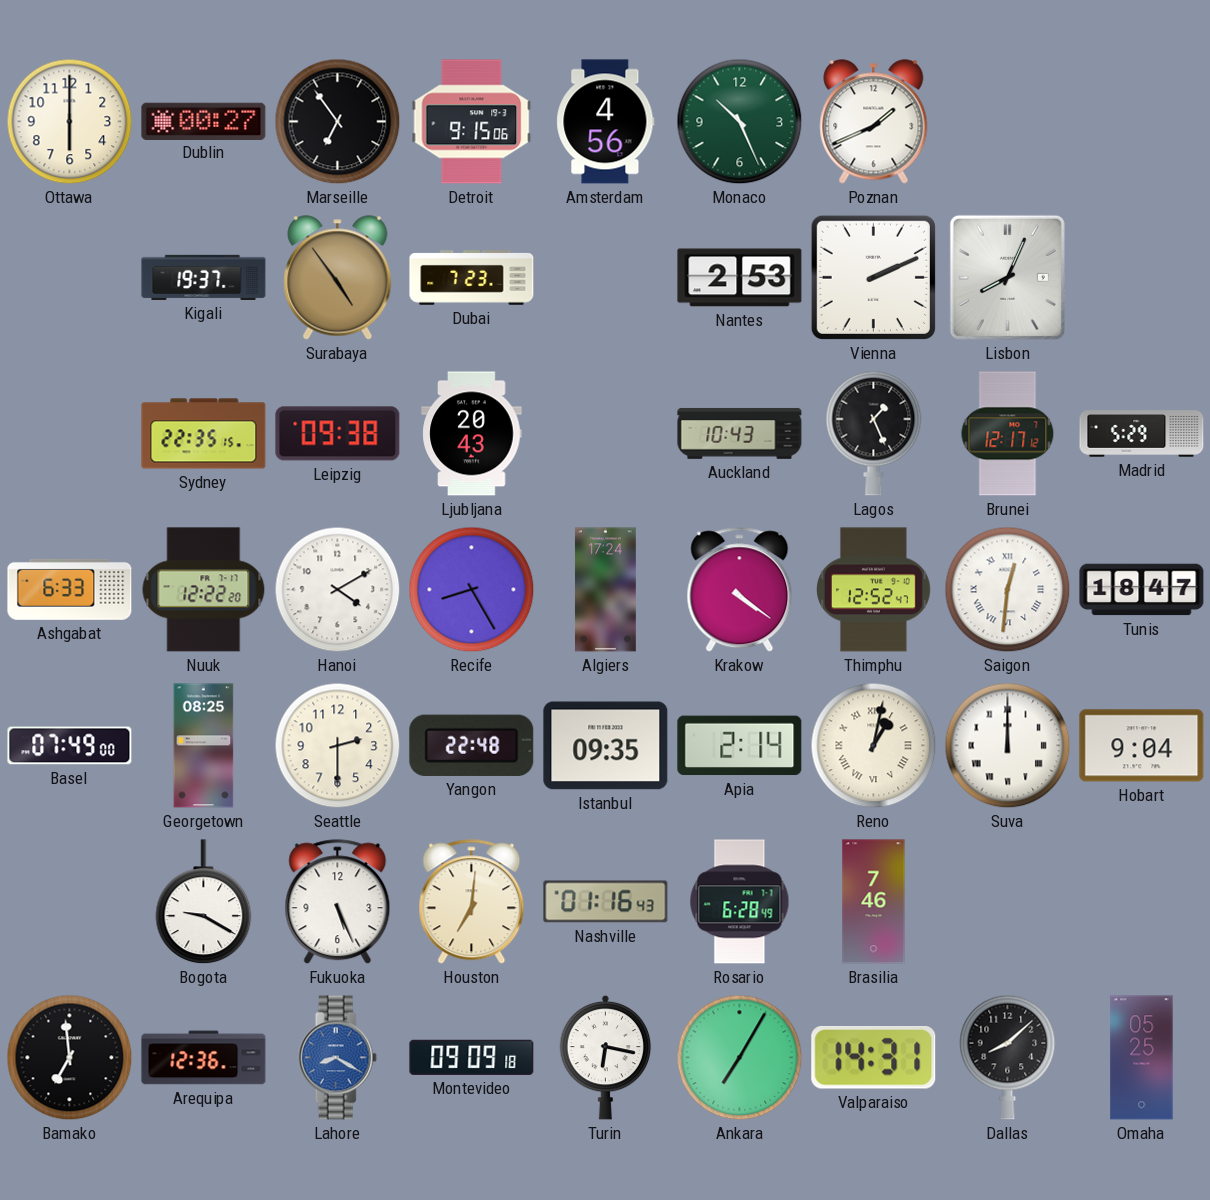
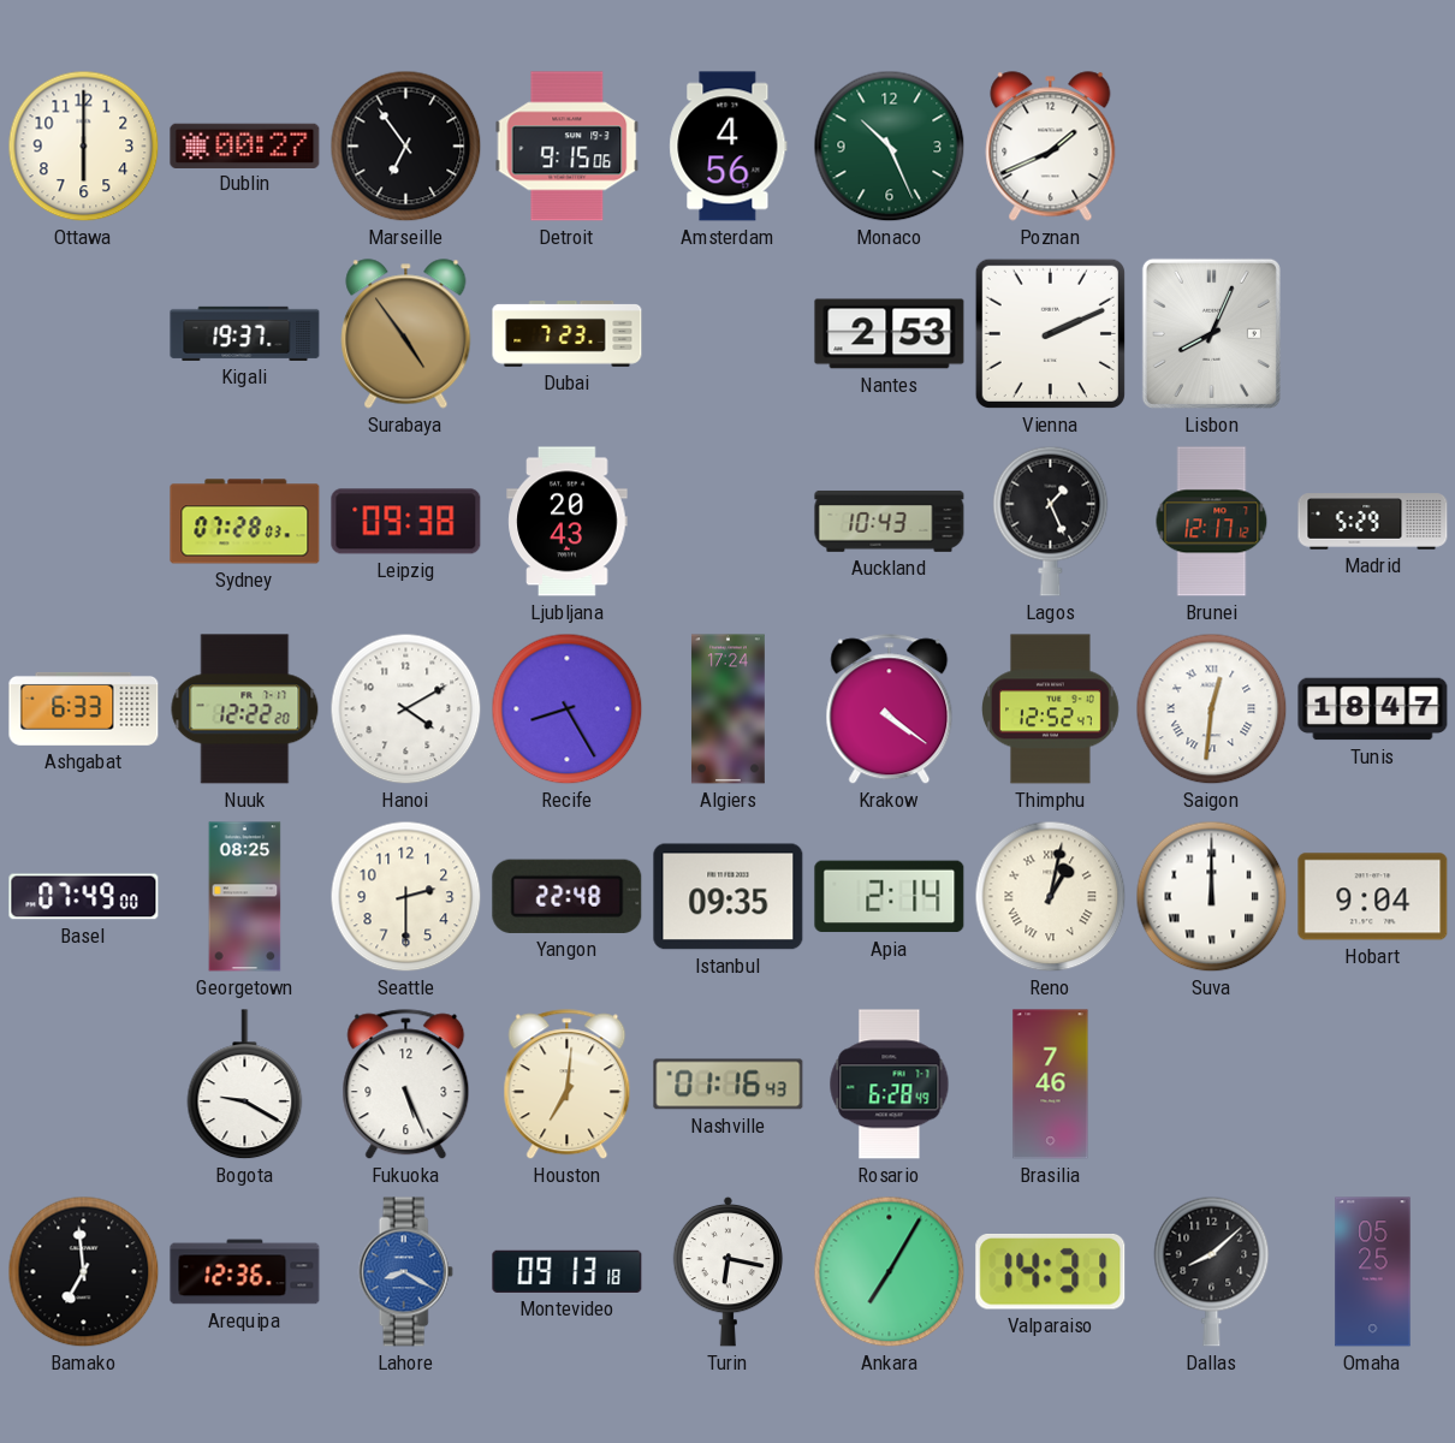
Sydney: 22:35 -> 07:28
Montevideo: 09:09 -> 09:13
